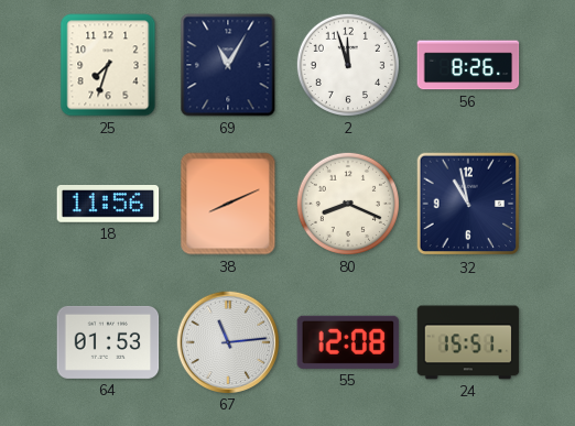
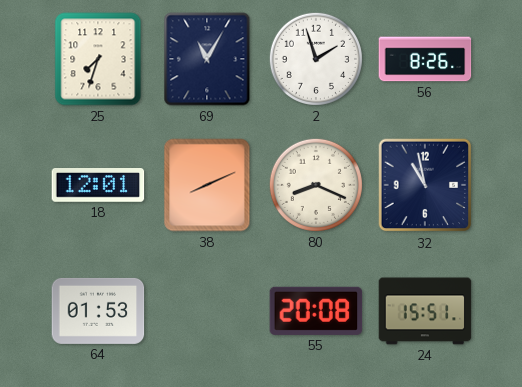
2: 11:57 -> 1:57
18: 11:56 -> 12:01
67: 11:14 -> none
55: 12:08 -> 20:08
